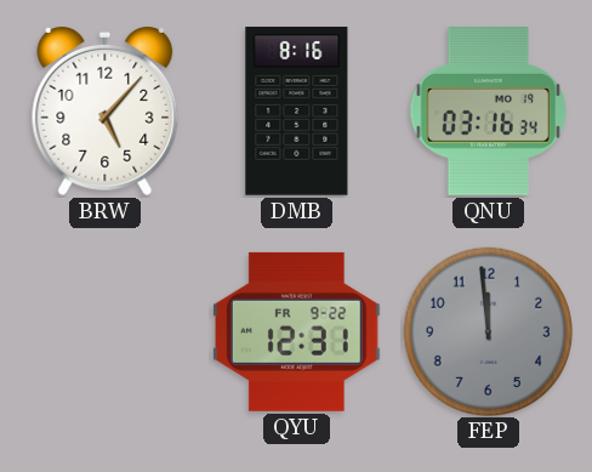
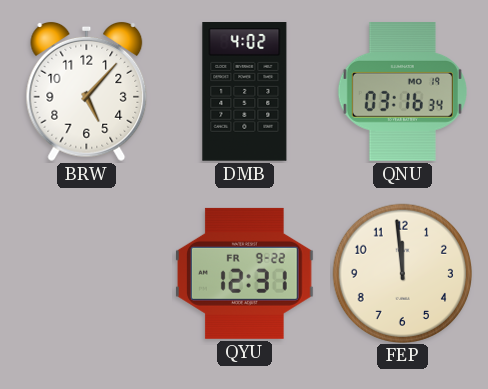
DMB: 8:16 -> 4:02
FEP dial: grey -> cream
